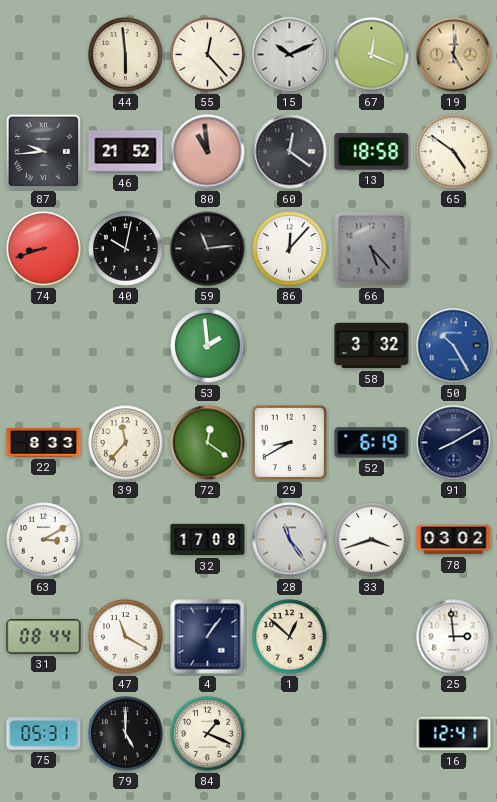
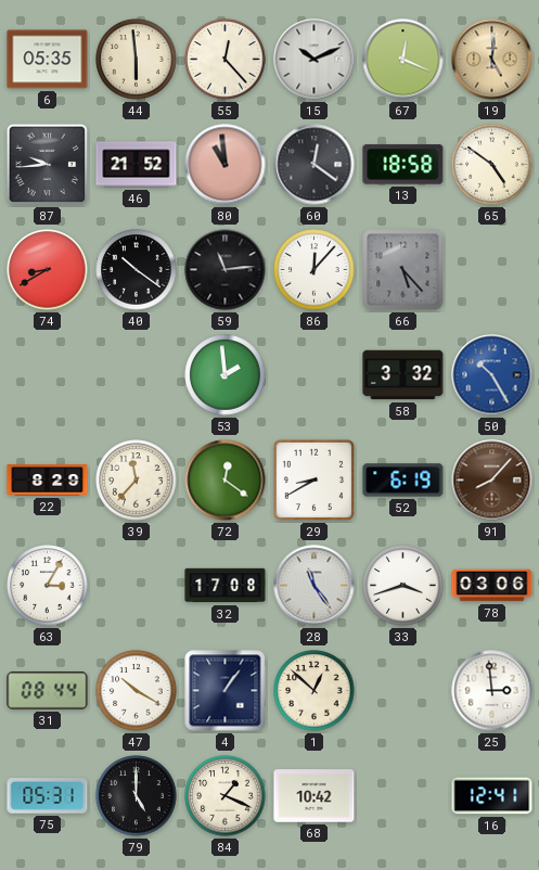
6: none -> 05:35
74: 8:42 -> 8:40
40: 10:02 -> 10:21
22: 8:33 -> 8:29
91: 8:10 -> 8:07
91 dial: navy -> brown
63: 3:10 -> 3:05
78: 03:02 -> 03:06
47: 11:20 -> 10:20
68: none -> 10:42
